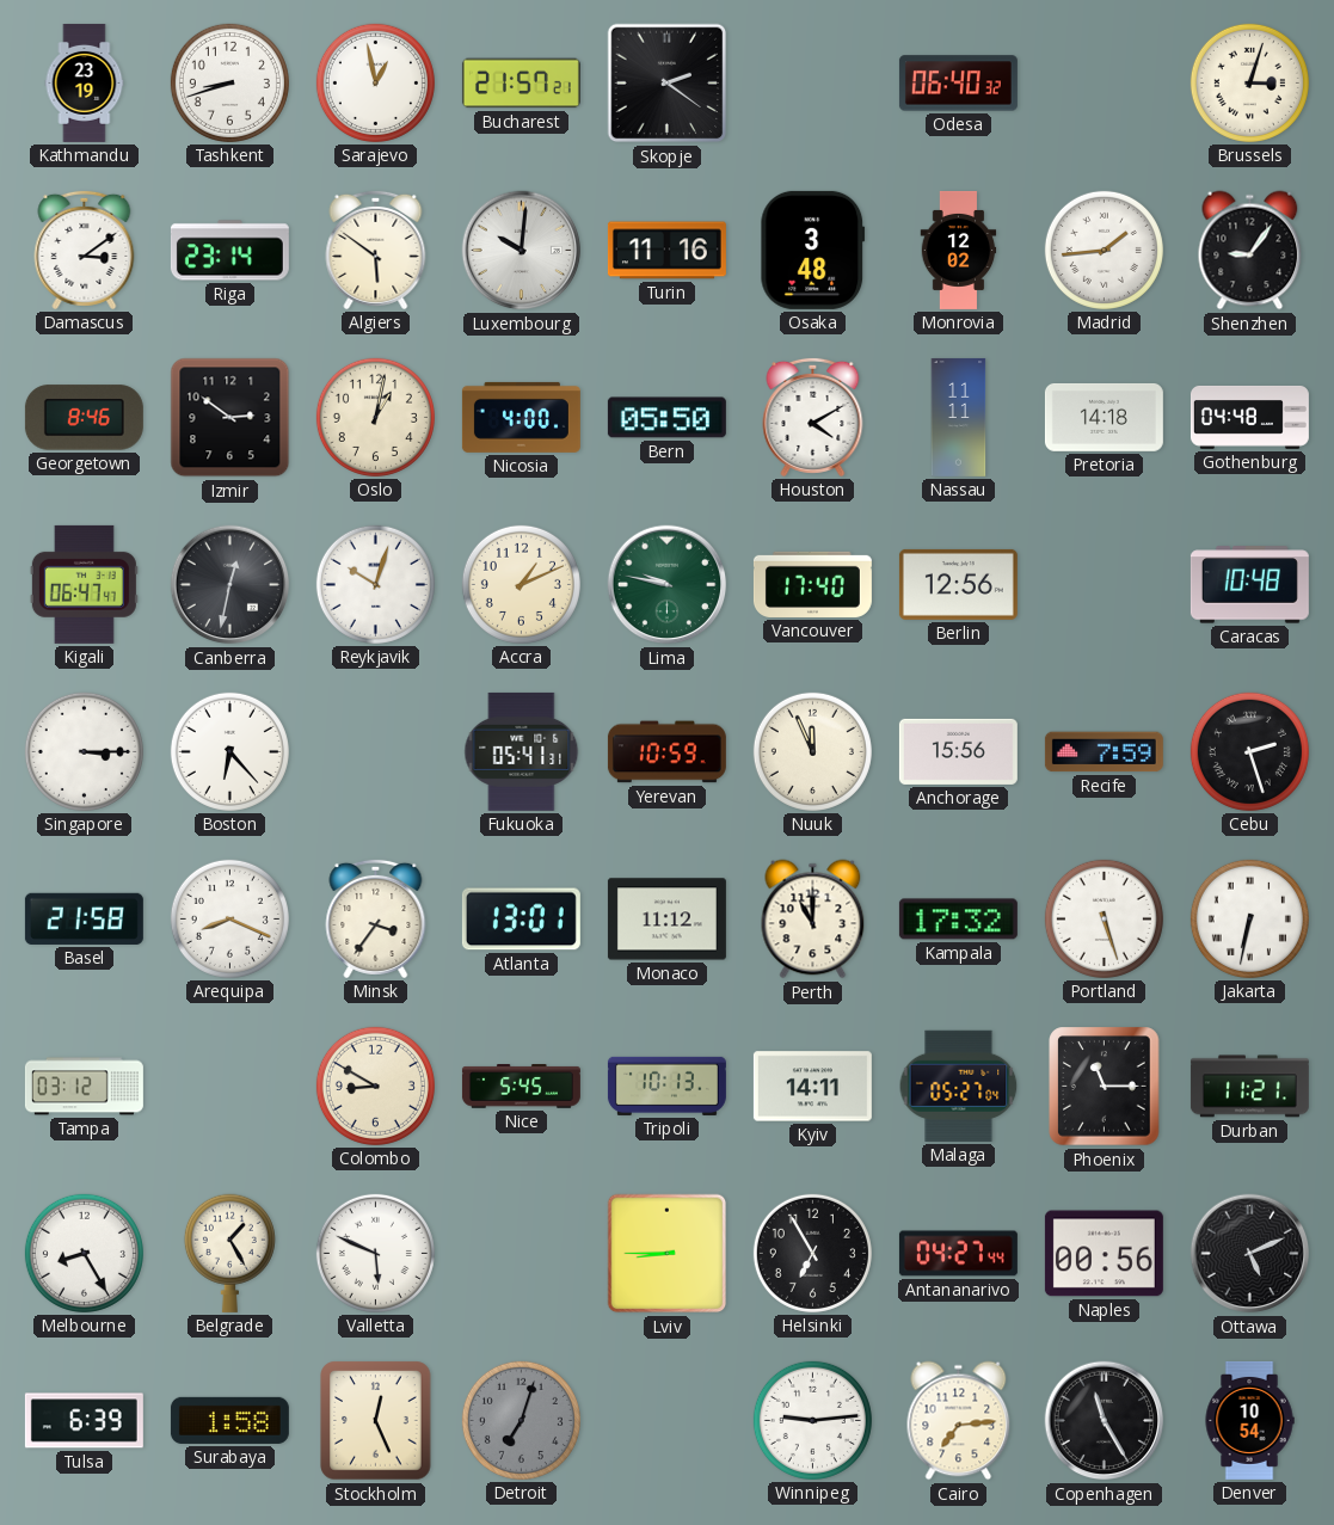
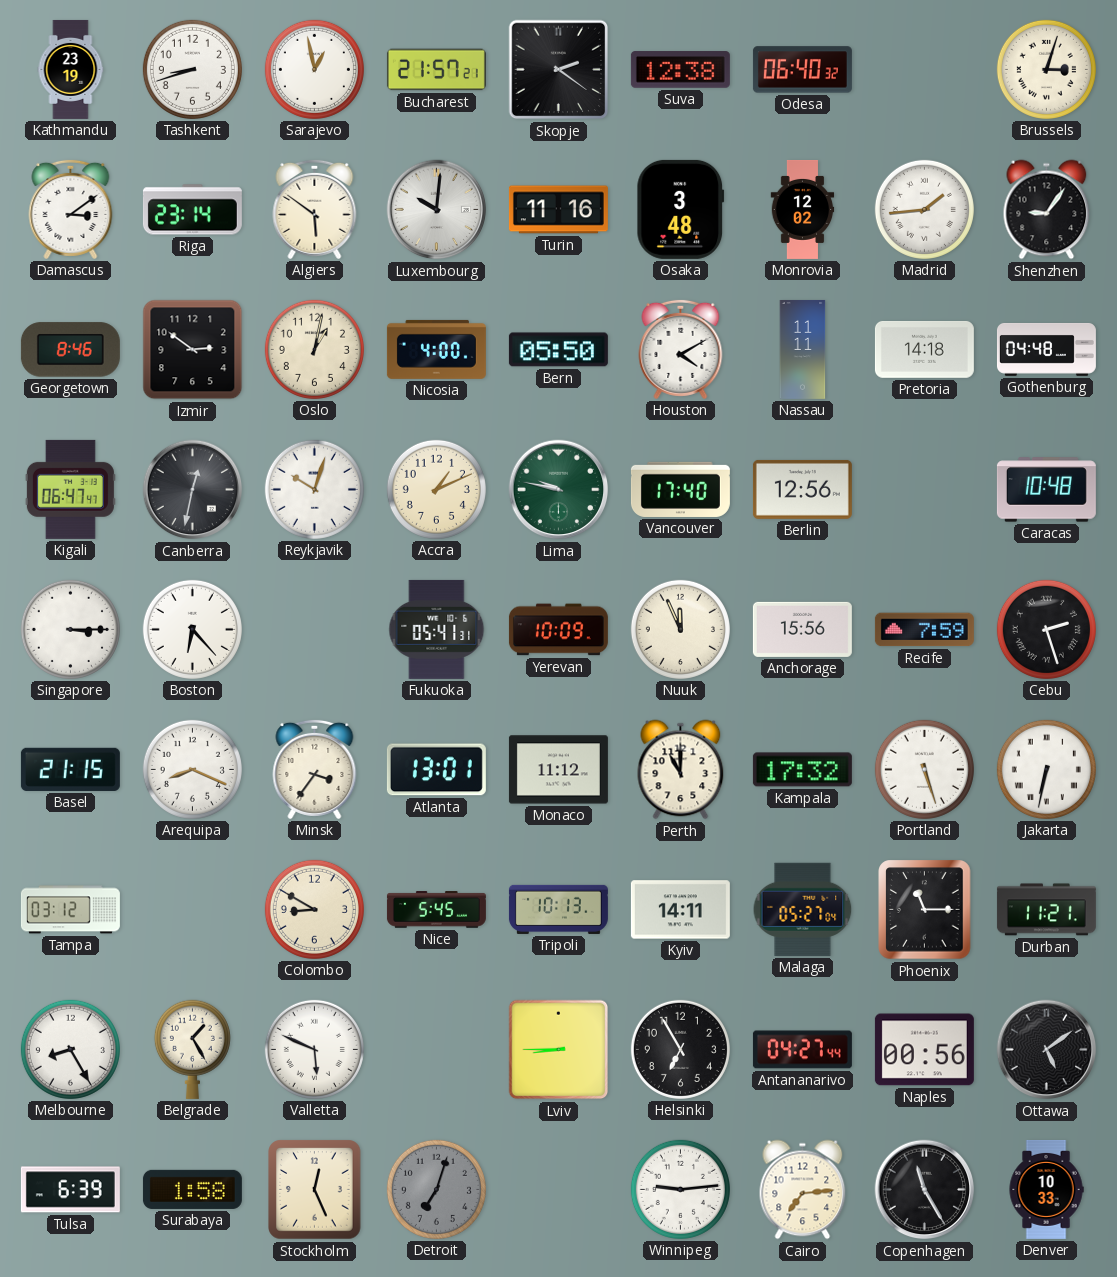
Suva: none -> 12:38
Yerevan: 10:59 -> 10:09
Basel: 21:58 -> 21:15
Ottawa: 5:11 -> 5:09
Denver: 10:54 -> 10:33
